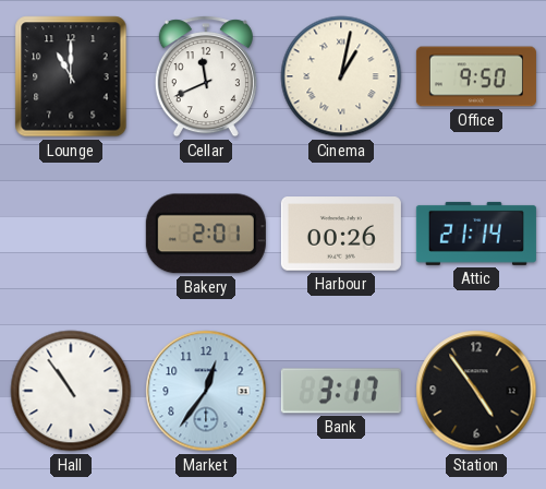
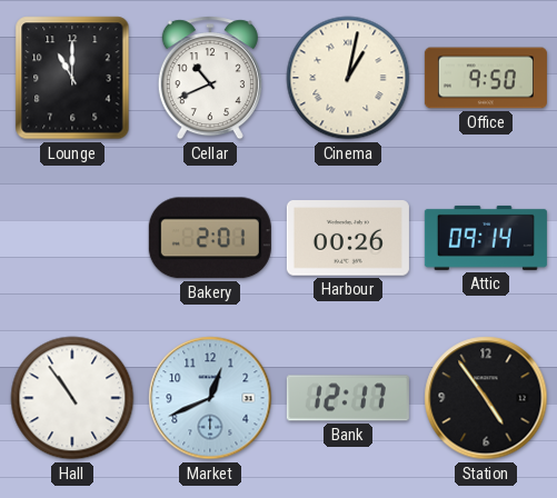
Cellar: 11:41 -> 10:41
Attic: 21:14 -> 09:14
Market: 12:36 -> 12:41
Bank: 3:17 -> 12:17
